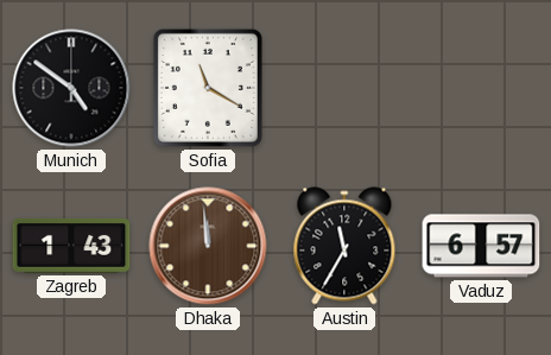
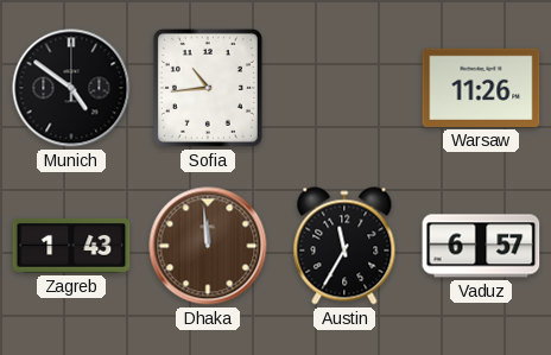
Sofia: 11:20 -> 10:44
Warsaw: none -> 11:26
